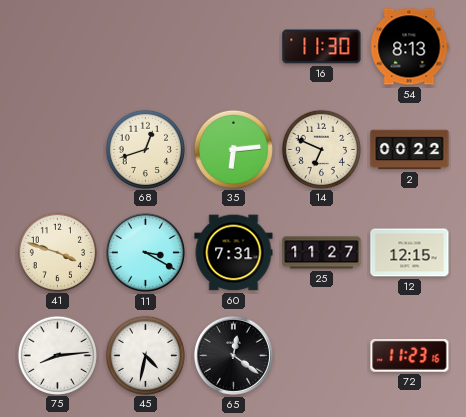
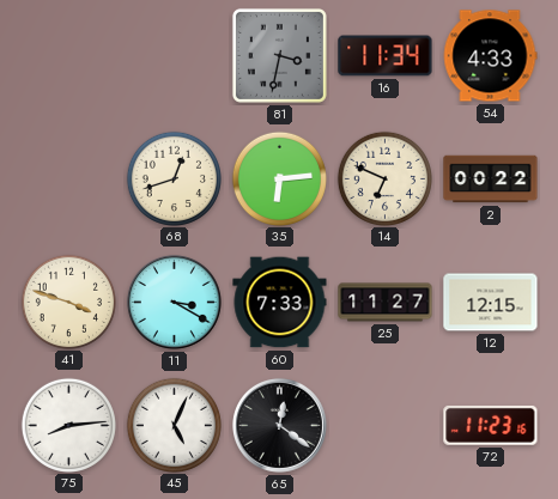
81: none -> 3:32
16: 11:30 -> 11:34
54: 8:13 -> 4:33
60: 7:31 -> 7:33
45: 4:32 -> 5:04
